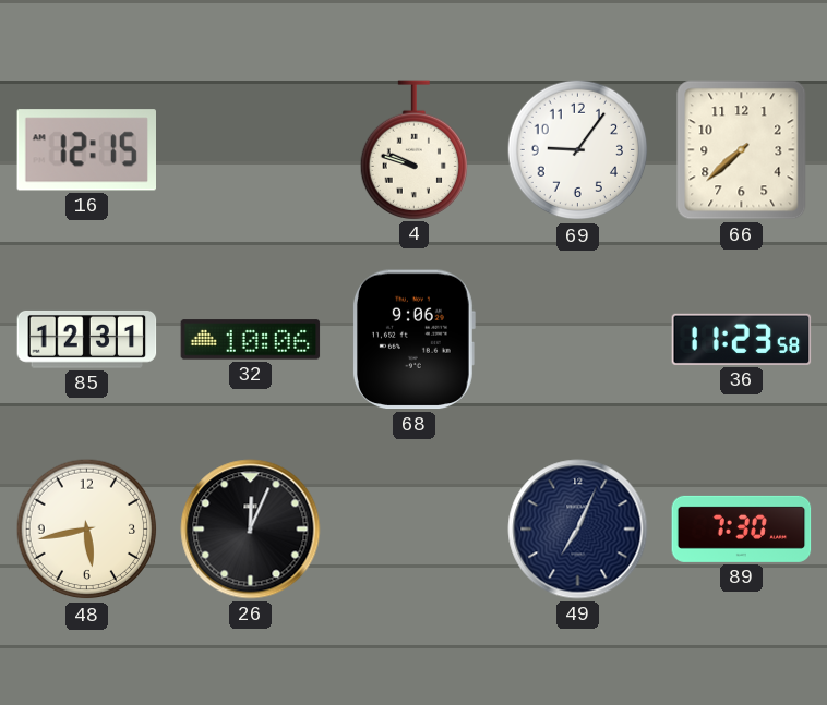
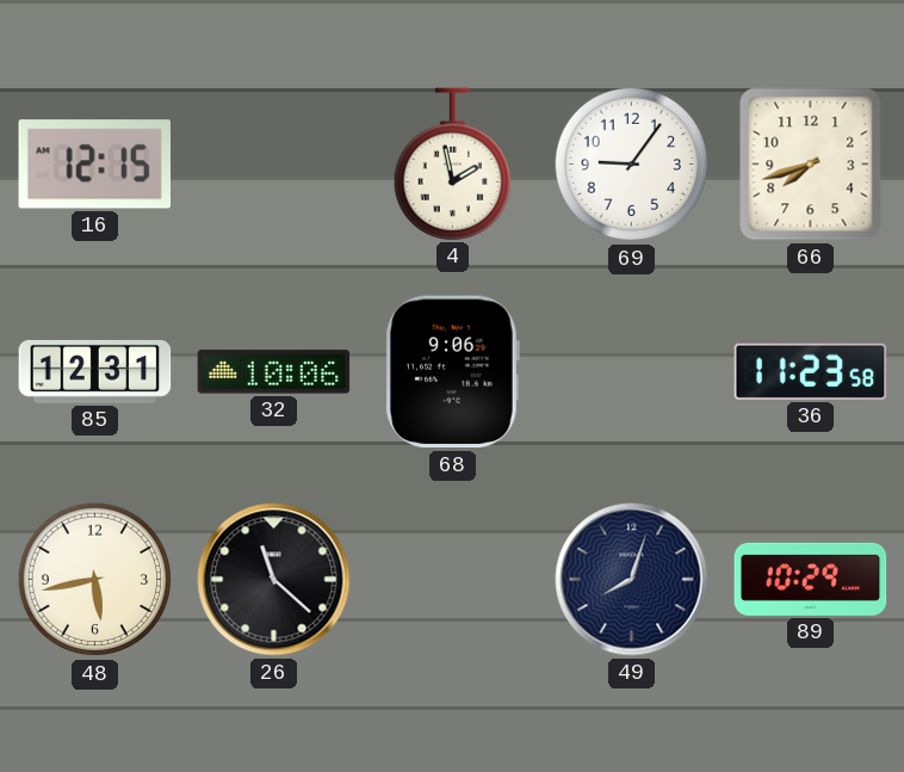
4: 9:48 -> 1:58
66: 7:38 -> 7:42
26: 12:04 -> 11:22
49: 7:04 -> 8:03
89: 7:30 -> 10:29
